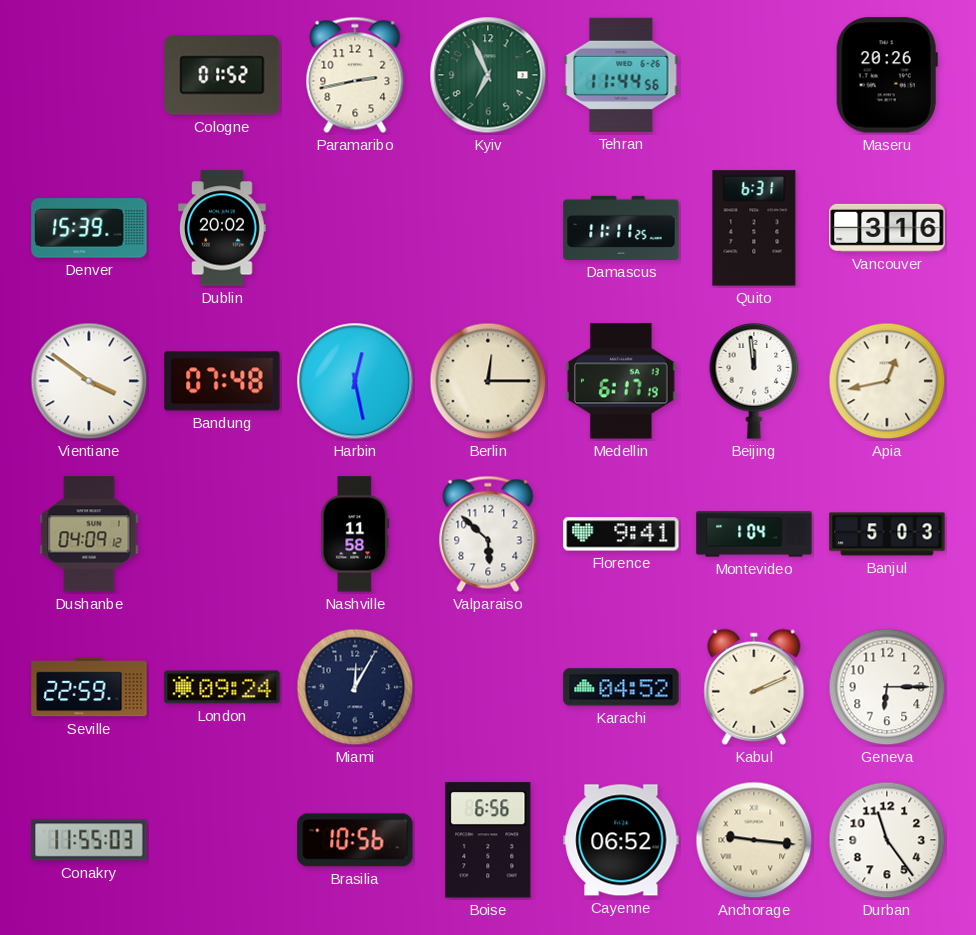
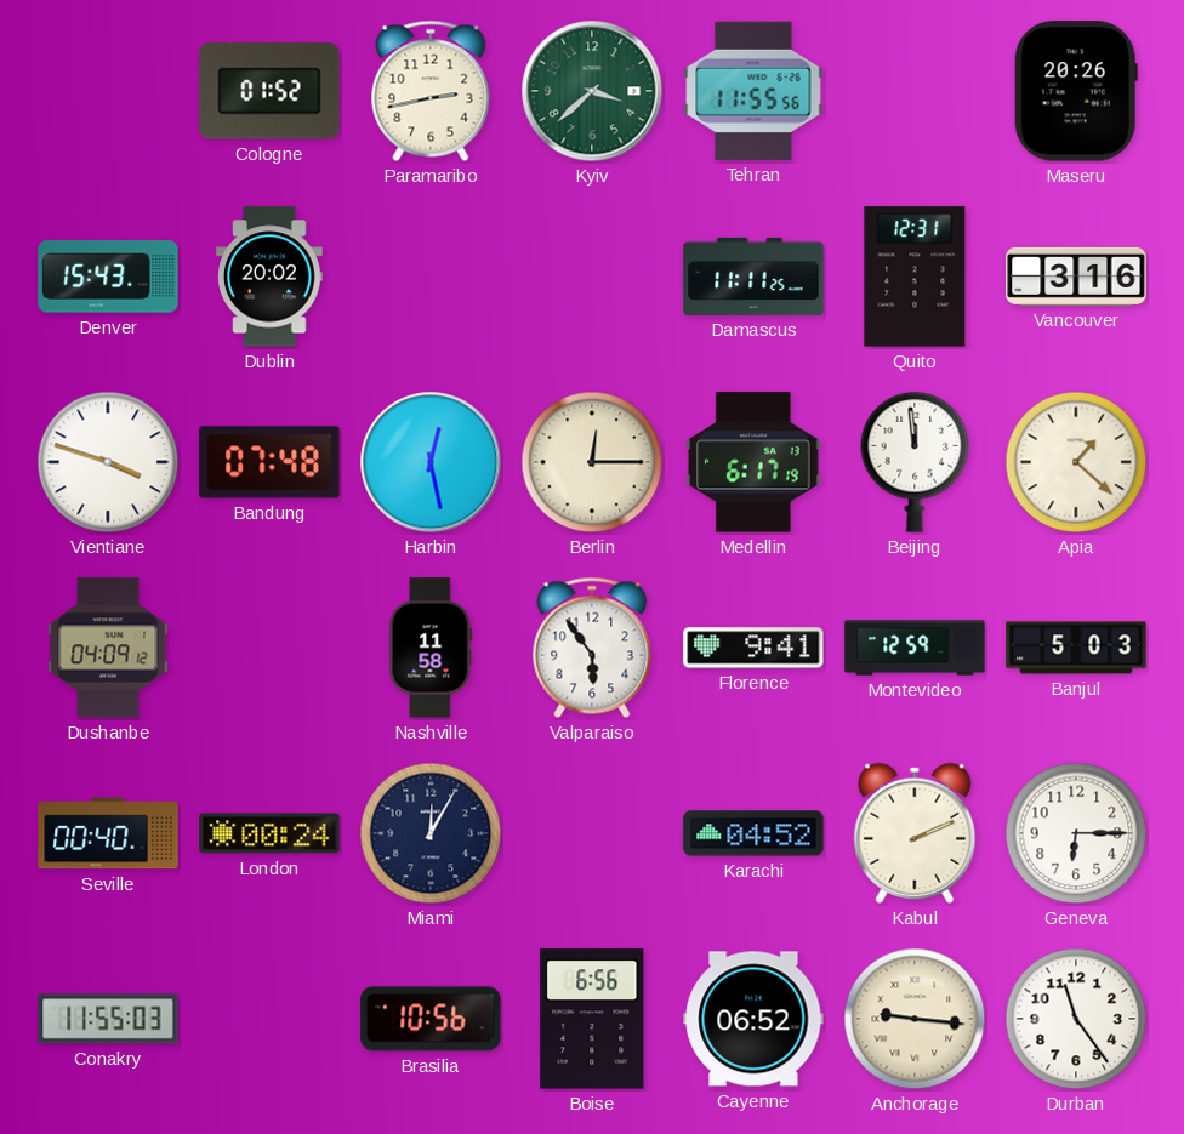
Kyiv: 6:56 -> 3:38
Tehran: 11:44 -> 11:55
Denver: 15:39 -> 15:43
Quito: 6:31 -> 12:31
Vientiane: 3:51 -> 3:48
Apia: 12:43 -> 1:22
Valparaiso: 5:52 -> 5:54
Montevideo: 1:04 -> 12:59
Seville: 22:59 -> 00:40
London: 09:24 -> 00:24
